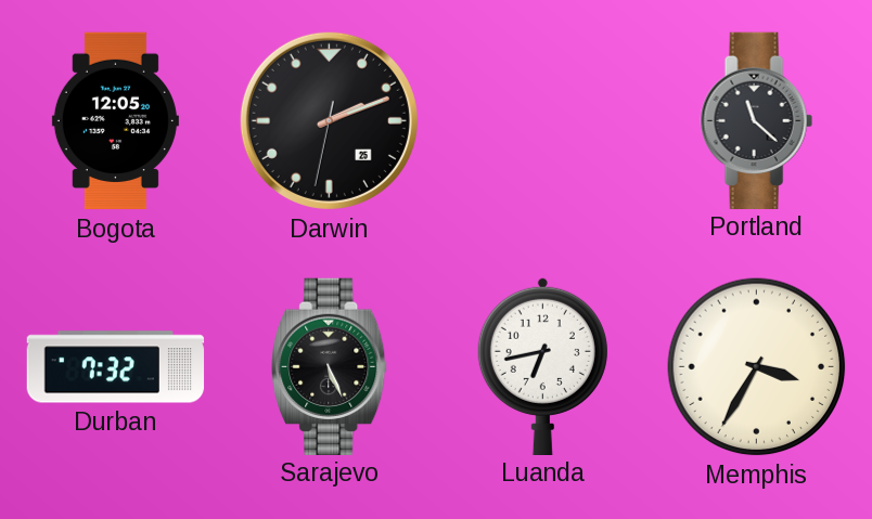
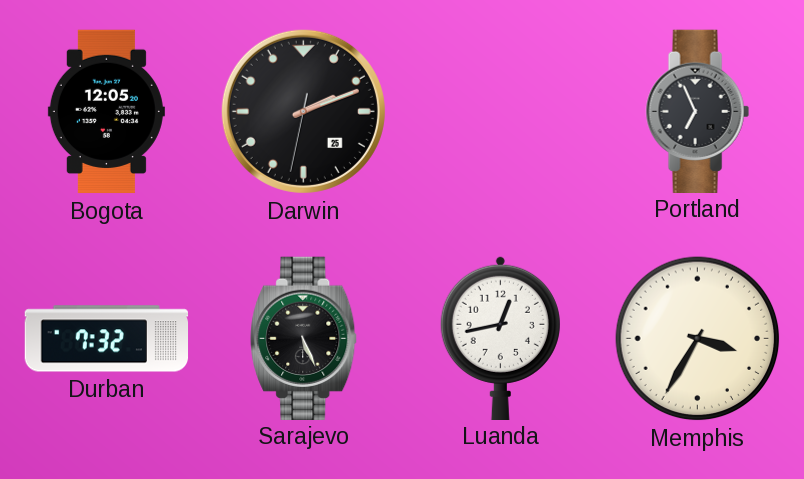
Portland: 11:22 -> 6:56
Luanda: 6:43 -> 12:43
